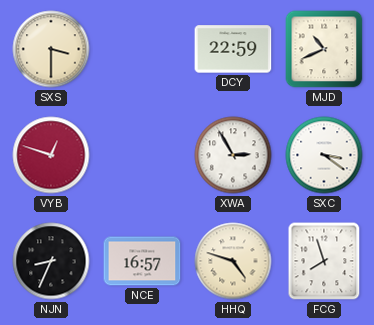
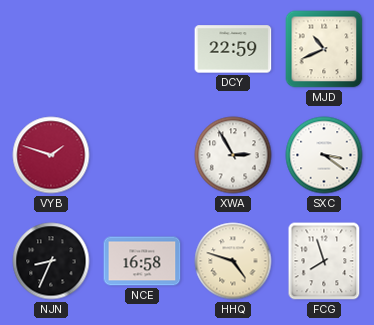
SXS: 3:30 -> none
VYB: 12:48 -> 1:48
NCE: 16:57 -> 16:58
